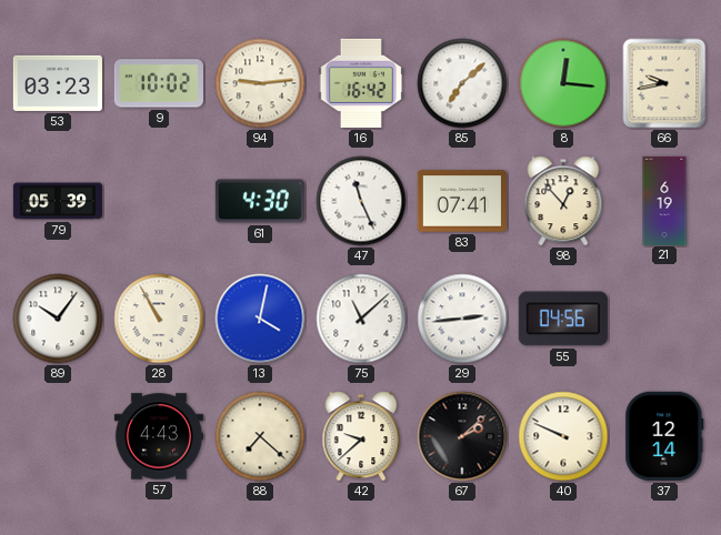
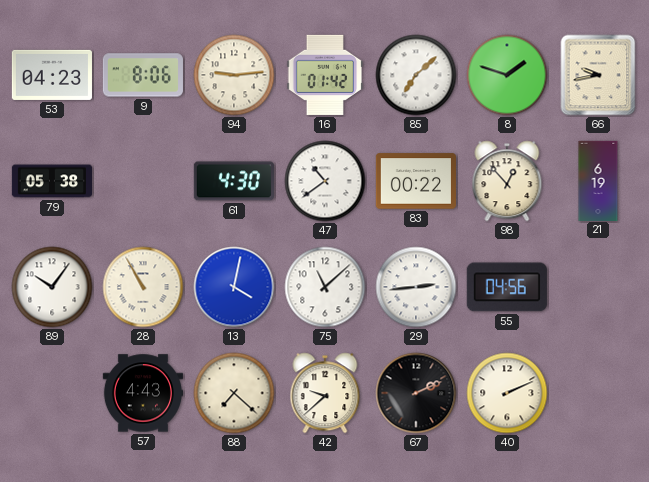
53: 03:23 -> 04:23
9: 10:02 -> 8:06
16: 16:42 -> 01:42
8: 12:16 -> 1:48
79: 05:39 -> 05:38
47: 11:26 -> 10:39
83: 07:41 -> 00:22
67: 2:08 -> 2:11
40: 9:49 -> 2:11
37: 12:14 -> none
